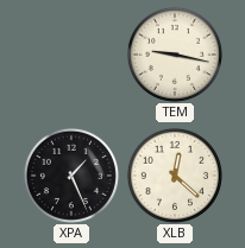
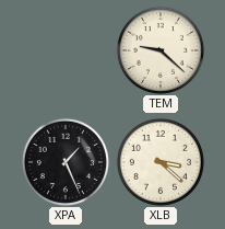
TEM: 9:17 -> 9:22
XLB: 12:22 -> 3:22
